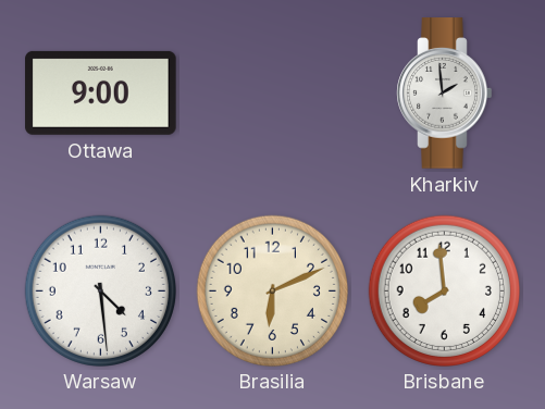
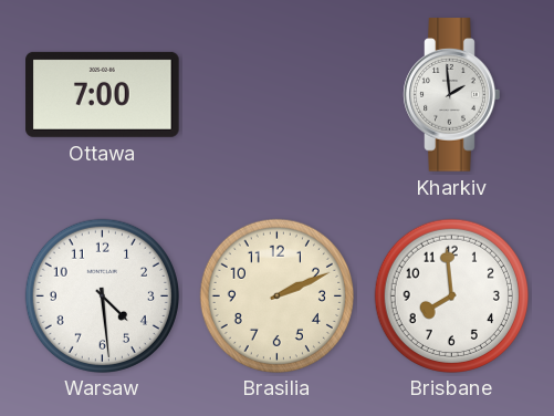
Ottawa: 9:00 -> 7:00
Brasilia: 6:11 -> 2:11
